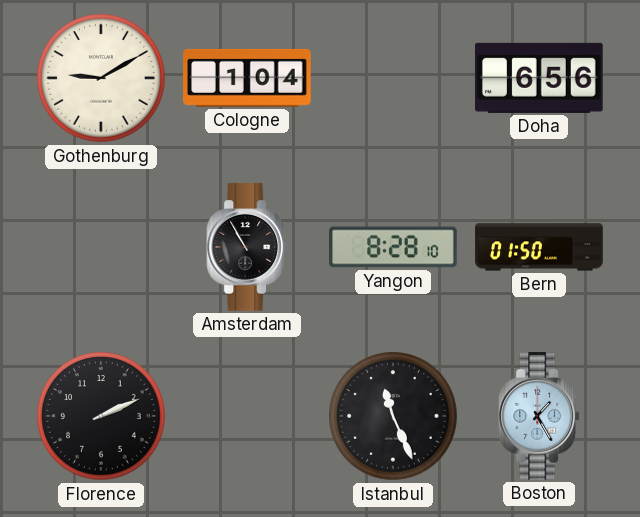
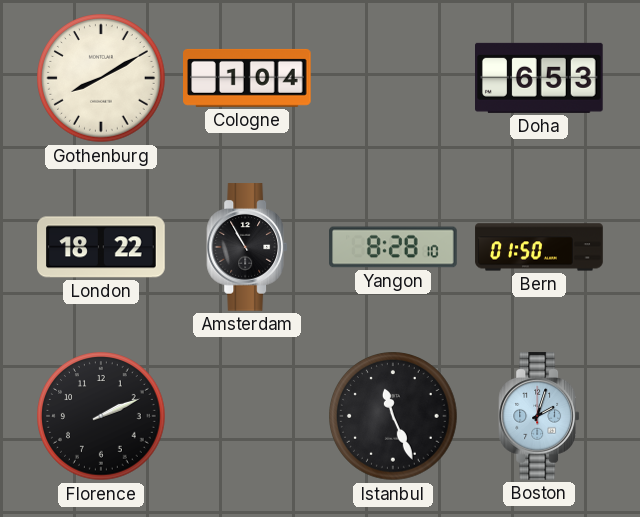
Gothenburg: 9:10 -> 8:10
Doha: 6:56 -> 6:53
London: none -> 18:22
Boston: 1:25 -> 2:03
